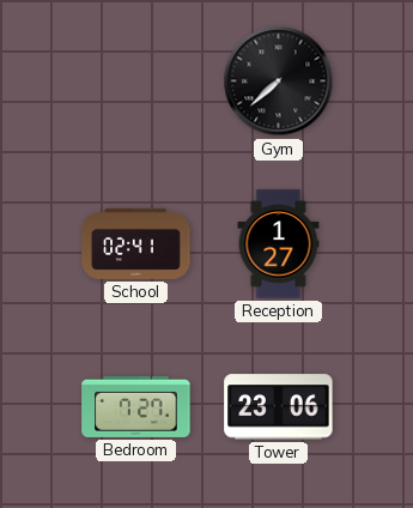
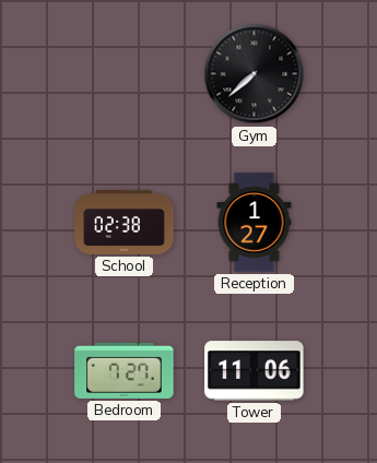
School: 02:41 -> 02:38
Tower: 23:06 -> 11:06
